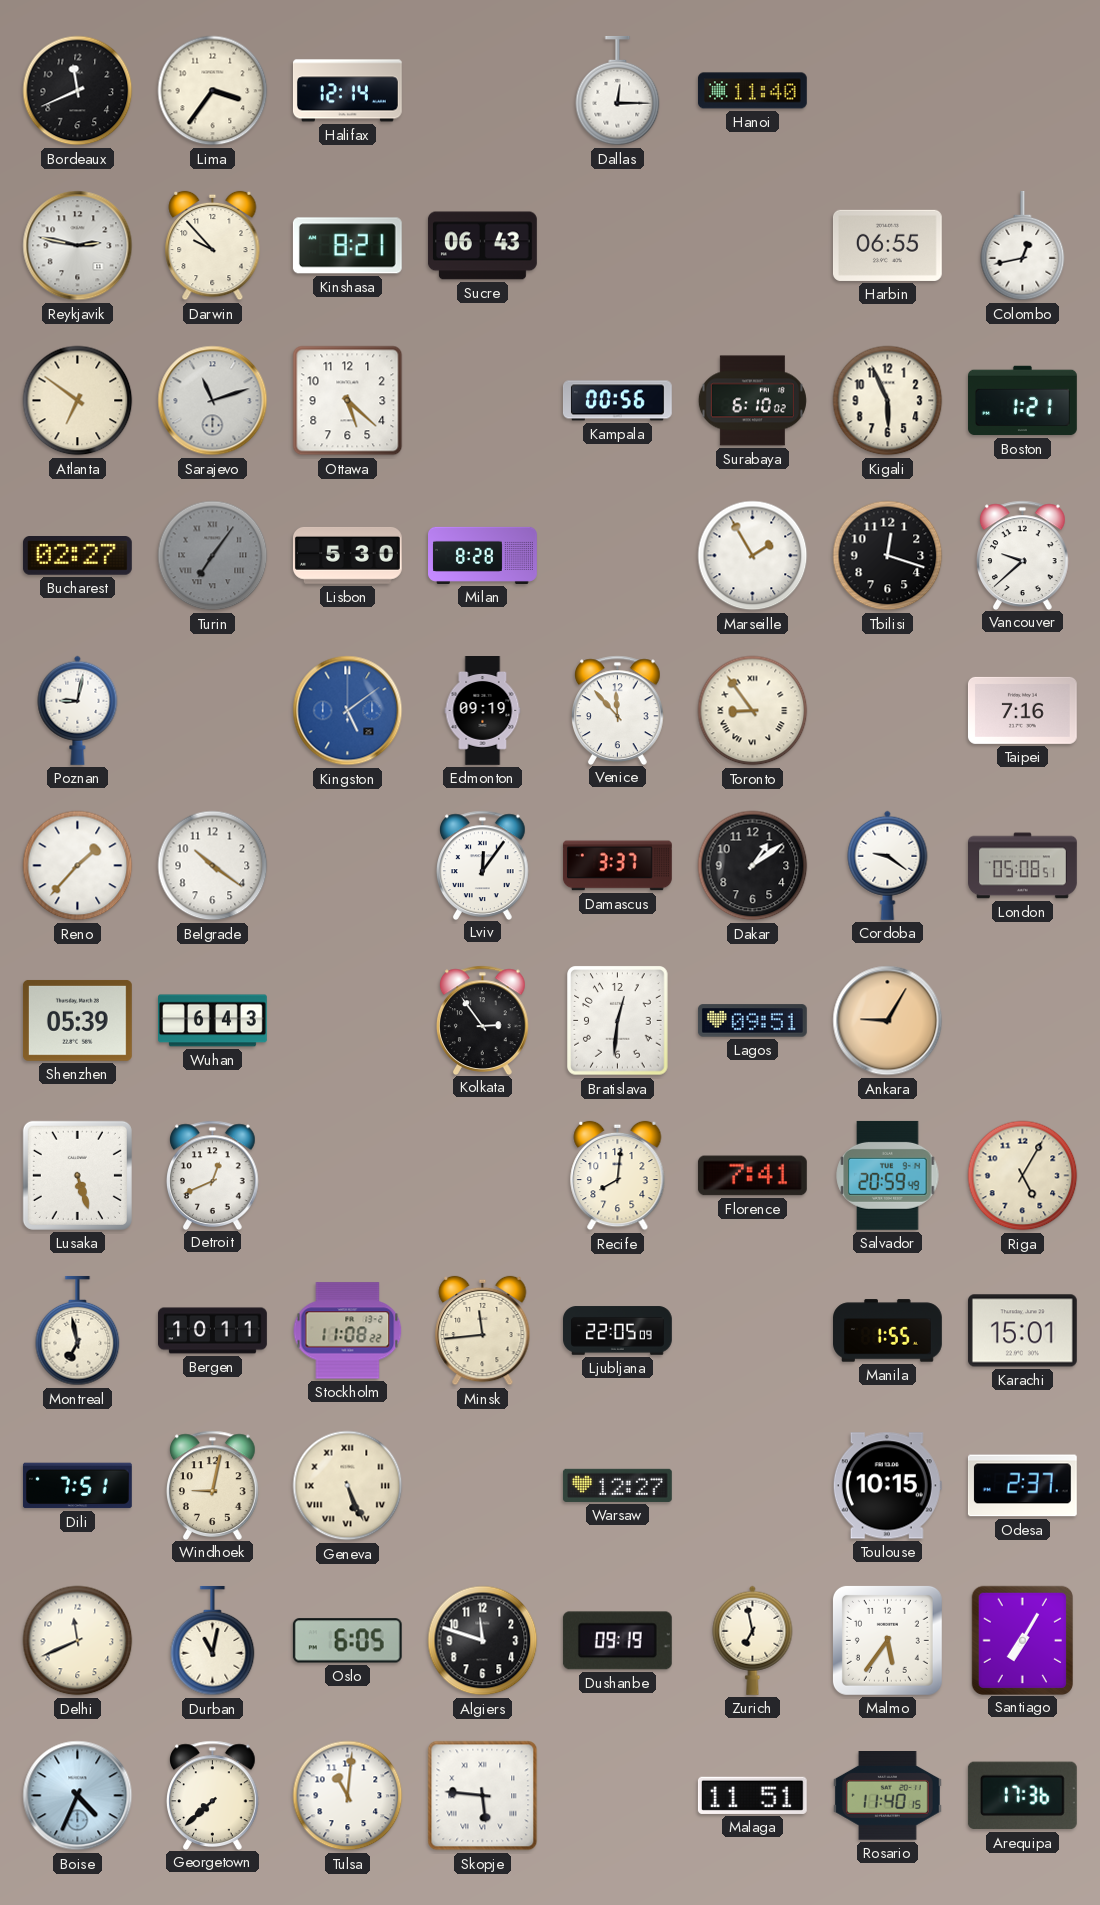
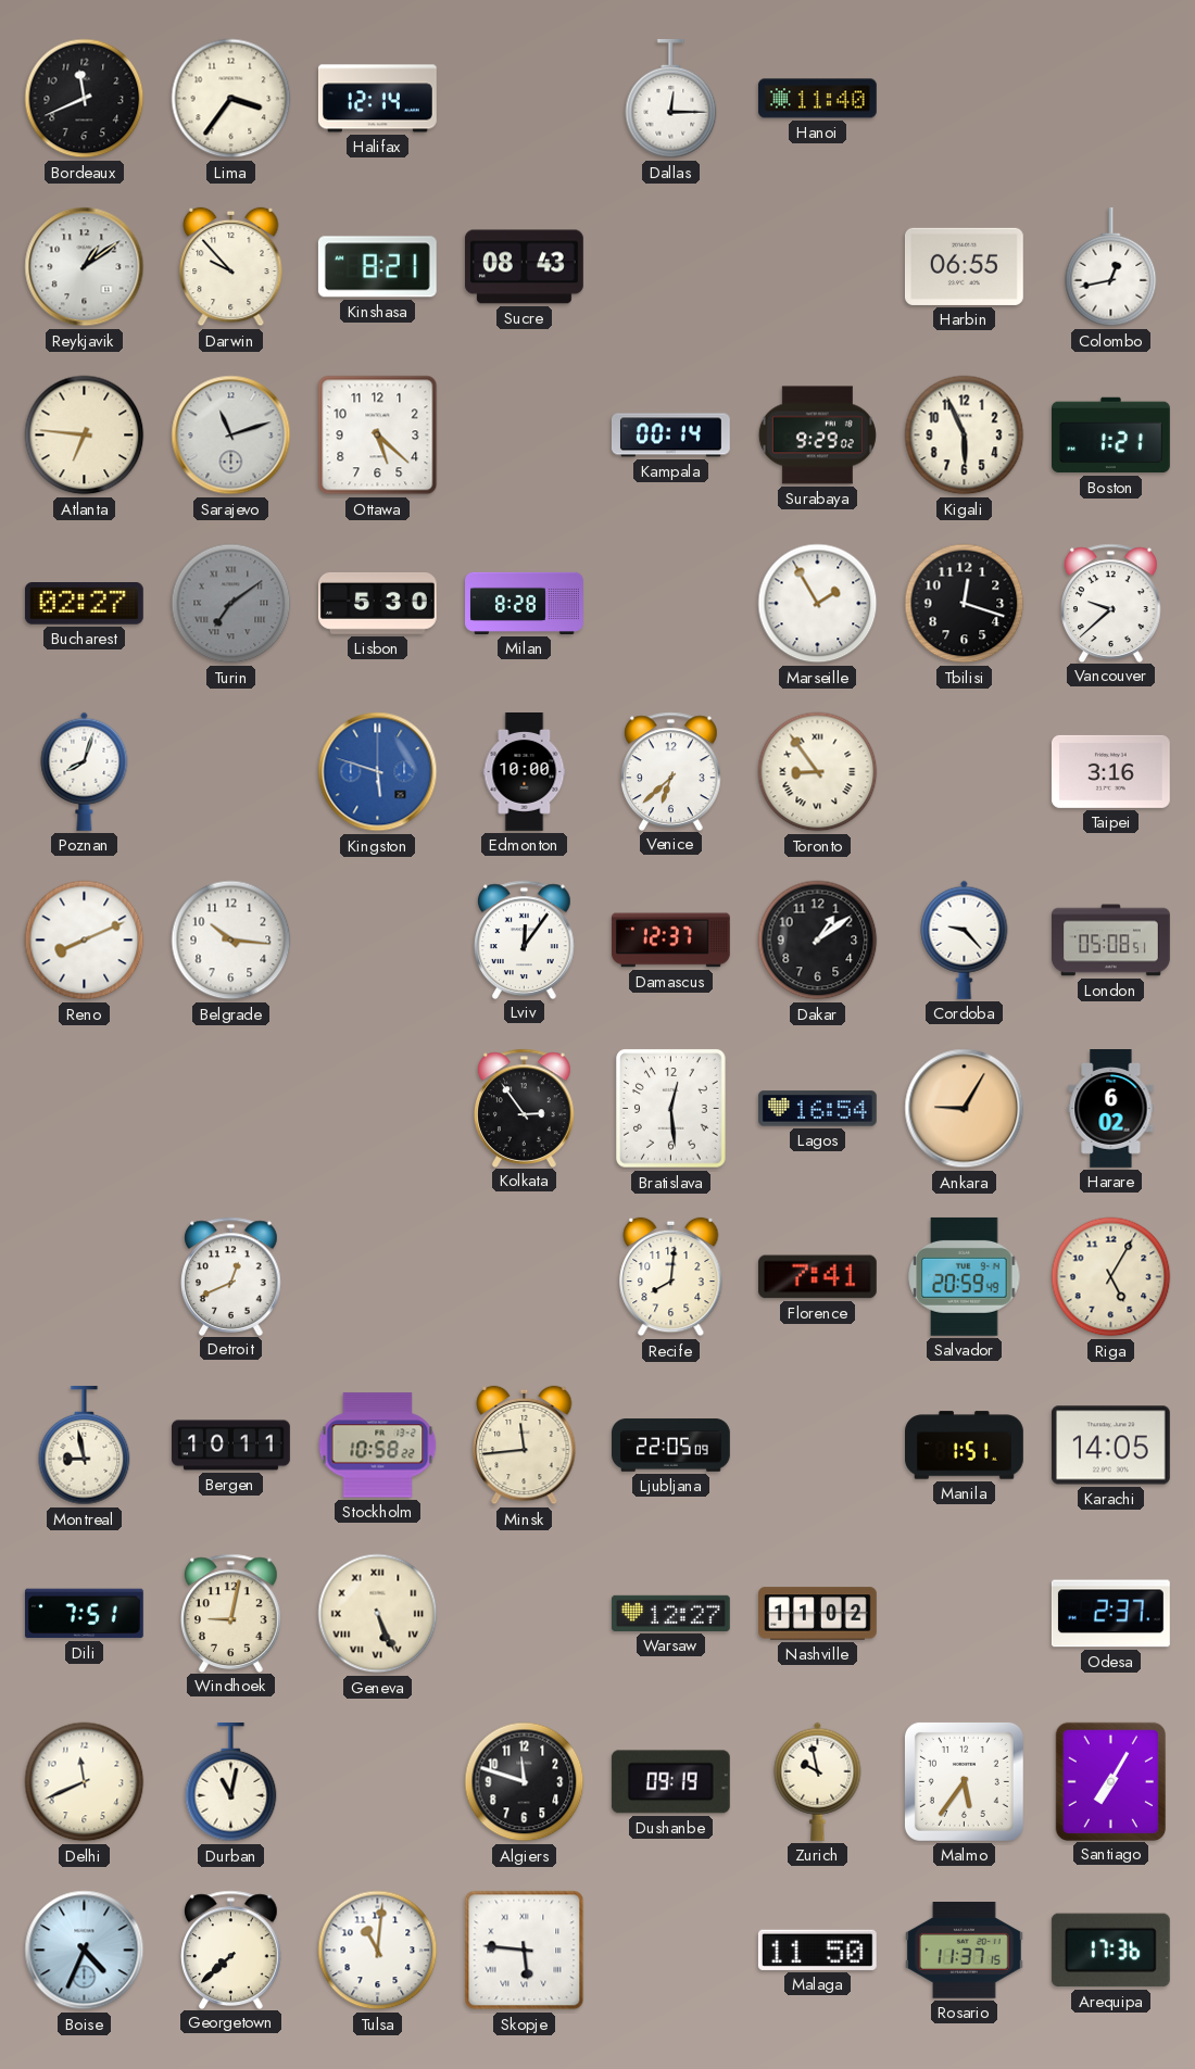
Reykjavik: 2:47 -> 1:09
Sucre: 06:43 -> 08:43
Atlanta: 6:51 -> 6:46
Kampala: 00:56 -> 00:14
Surabaya: 6:10 -> 9:29
Turin: 7:06 -> 7:09
Poznan: 9:02 -> 8:03
Kingston: 5:09 -> 5:48
Edmonton: 09:19 -> 10:00
Venice: 11:53 -> 6:38
Taipei: 7:16 -> 3:16
Reno: 1:37 -> 8:11
Belgrade: 10:21 -> 10:16
Damascus: 3:37 -> 12:37
Cordoba: 9:21 -> 9:23
Shenzhen: 05:39 -> none
Wuhan: 6:43 -> none
Bratislava: 12:31 -> 12:29
Lagos: 09:51 -> 16:54
Harare: none -> 6:02
Lusaka: 5:27 -> none
Montreal: 6:58 -> 8:58
Stockholm: 11:08 -> 10:58
Manila: 1:55 -> 1:51
Karachi: 15:01 -> 14:05
Nashville: none -> 11:02
Toulouse: 10:15 -> none
Oslo: 6:05 -> none
Zurich: 6:58 -> 9:58
Malaga: 11:51 -> 11:50
Rosario: 11:40 -> 11:37
